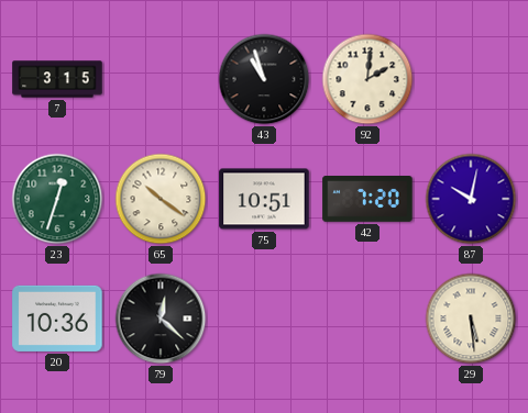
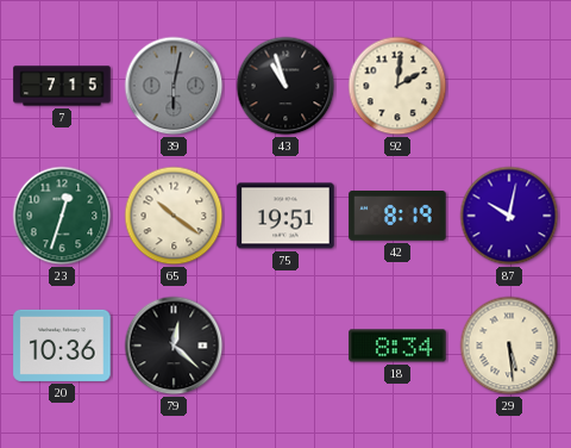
7: 3:15 -> 7:15
39: none -> 6:02
75: 10:51 -> 19:51
42: 7:20 -> 8:19
18: none -> 8:34
